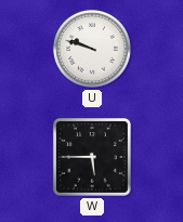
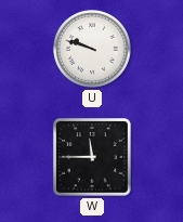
W: 5:45 -> 11:45
